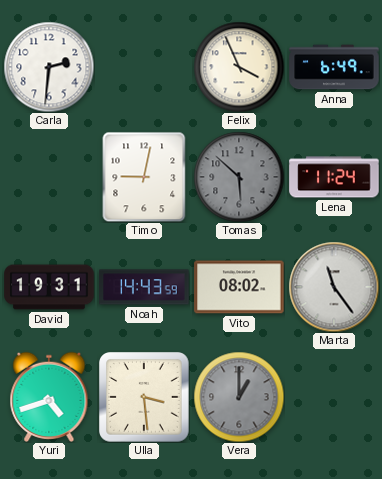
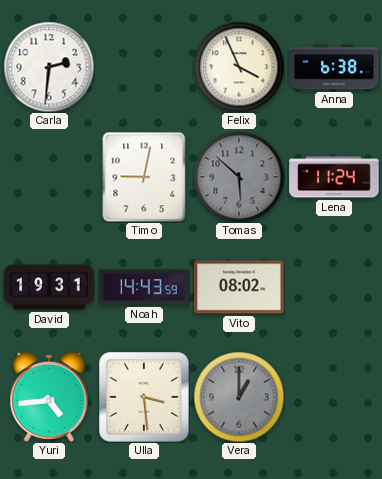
Anna: 6:49 -> 6:38
Marta: 11:24 -> none
Yuri: 4:42 -> 4:44
